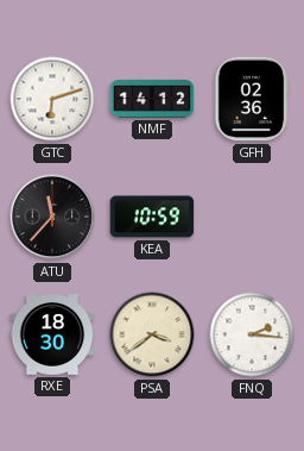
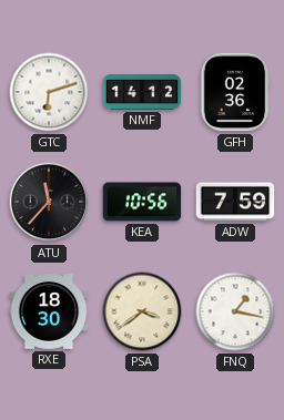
KEA: 10:59 -> 10:56
ADW: none -> 7:59
FNQ: 2:16 -> 1:17
